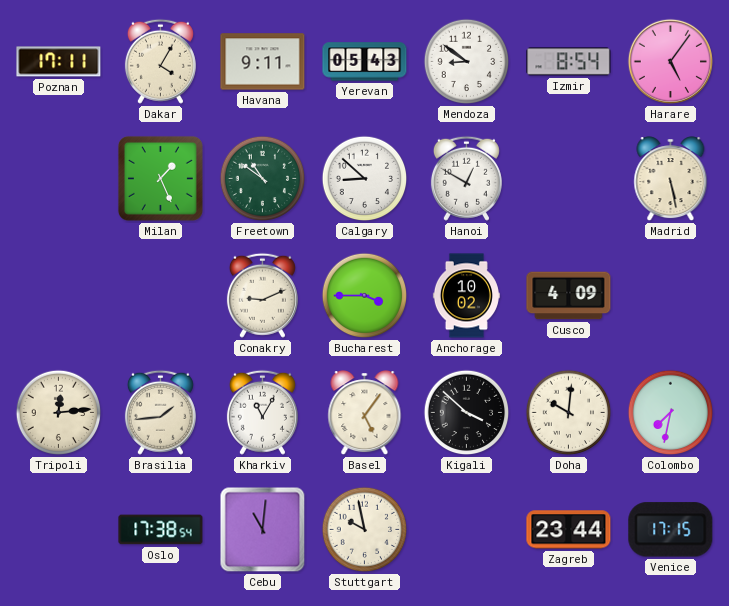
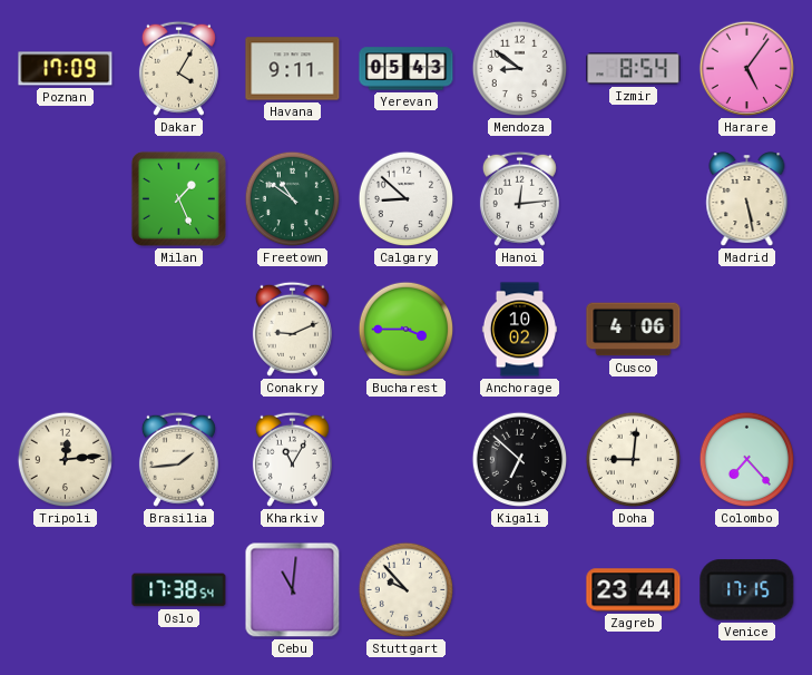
Poznan: 17:11 -> 17:09
Hanoi: 12:50 -> 12:14
Cusco: 4:09 -> 4:06
Basel: 5:06 -> none
Kigali: 3:52 -> 6:52
Doha: 10:01 -> 9:01
Colombo: 7:32 -> 7:23
Stuttgart: 9:58 -> 9:53
